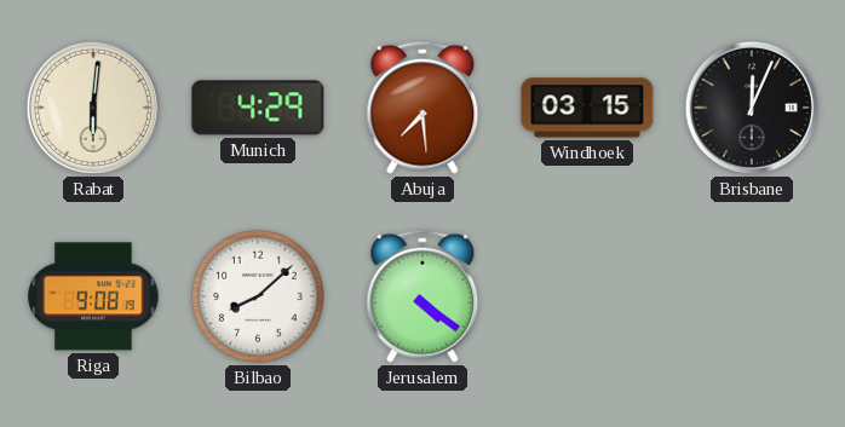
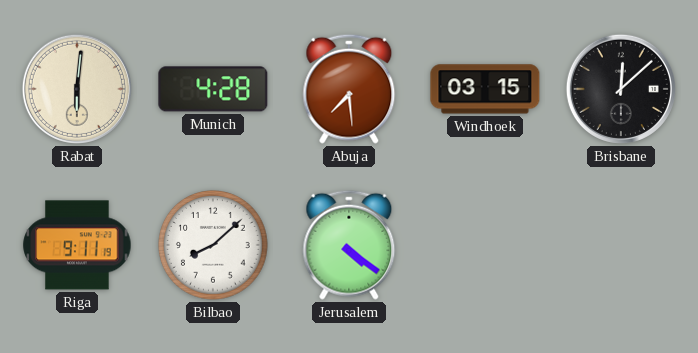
Munich: 4:29 -> 4:28
Brisbane: 12:04 -> 12:08
Riga: 9:08 -> 9:11
